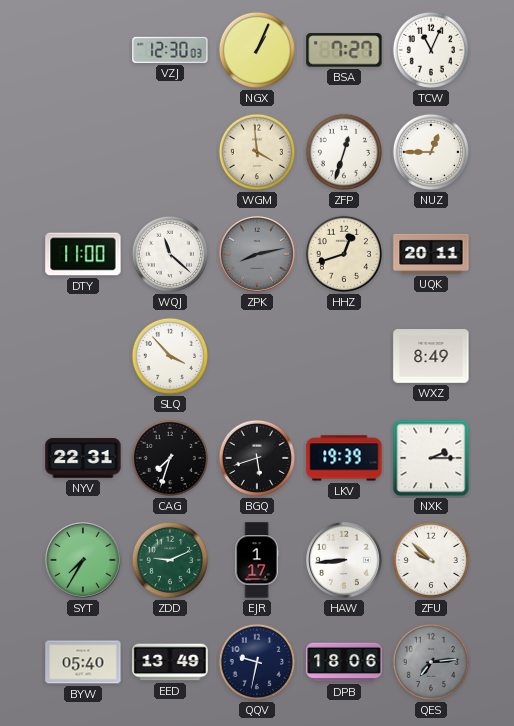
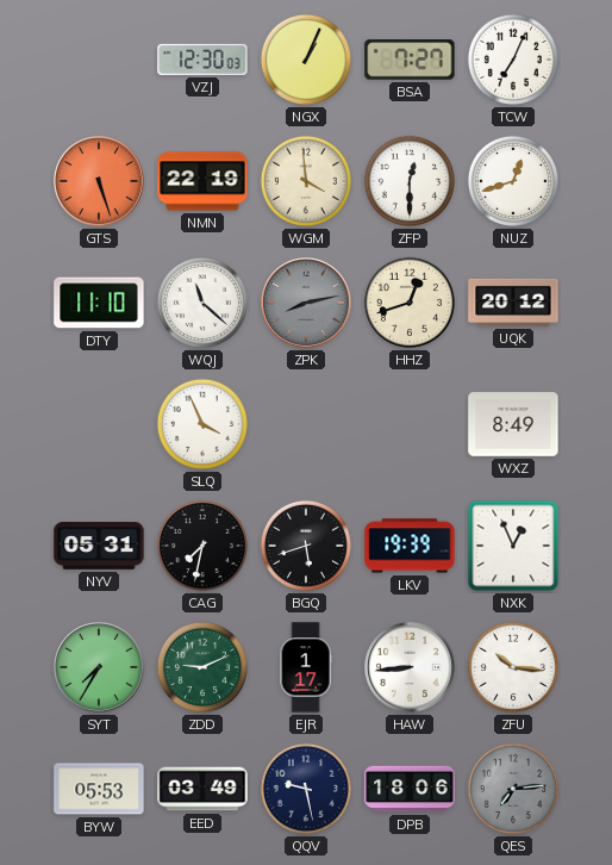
TCW: 11:04 -> 7:04
GTS: none -> 5:27
NMN: none -> 22:19
ZFP: 12:33 -> 12:30
NUZ: 12:45 -> 12:42
DTY: 11:00 -> 11:10
UQK: 20:11 -> 20:12
SLQ: 3:53 -> 3:56
NYV: 22:31 -> 05:31
CAG: 7:33 -> 7:32
NXK: 2:15 -> 12:56
ZFU: 9:52 -> 10:16
BYW: 05:40 -> 05:53
EED: 13:49 -> 03:49
QQV: 9:32 -> 9:28
